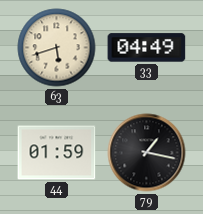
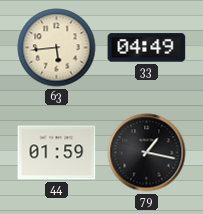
63: 5:42 -> 5:44
